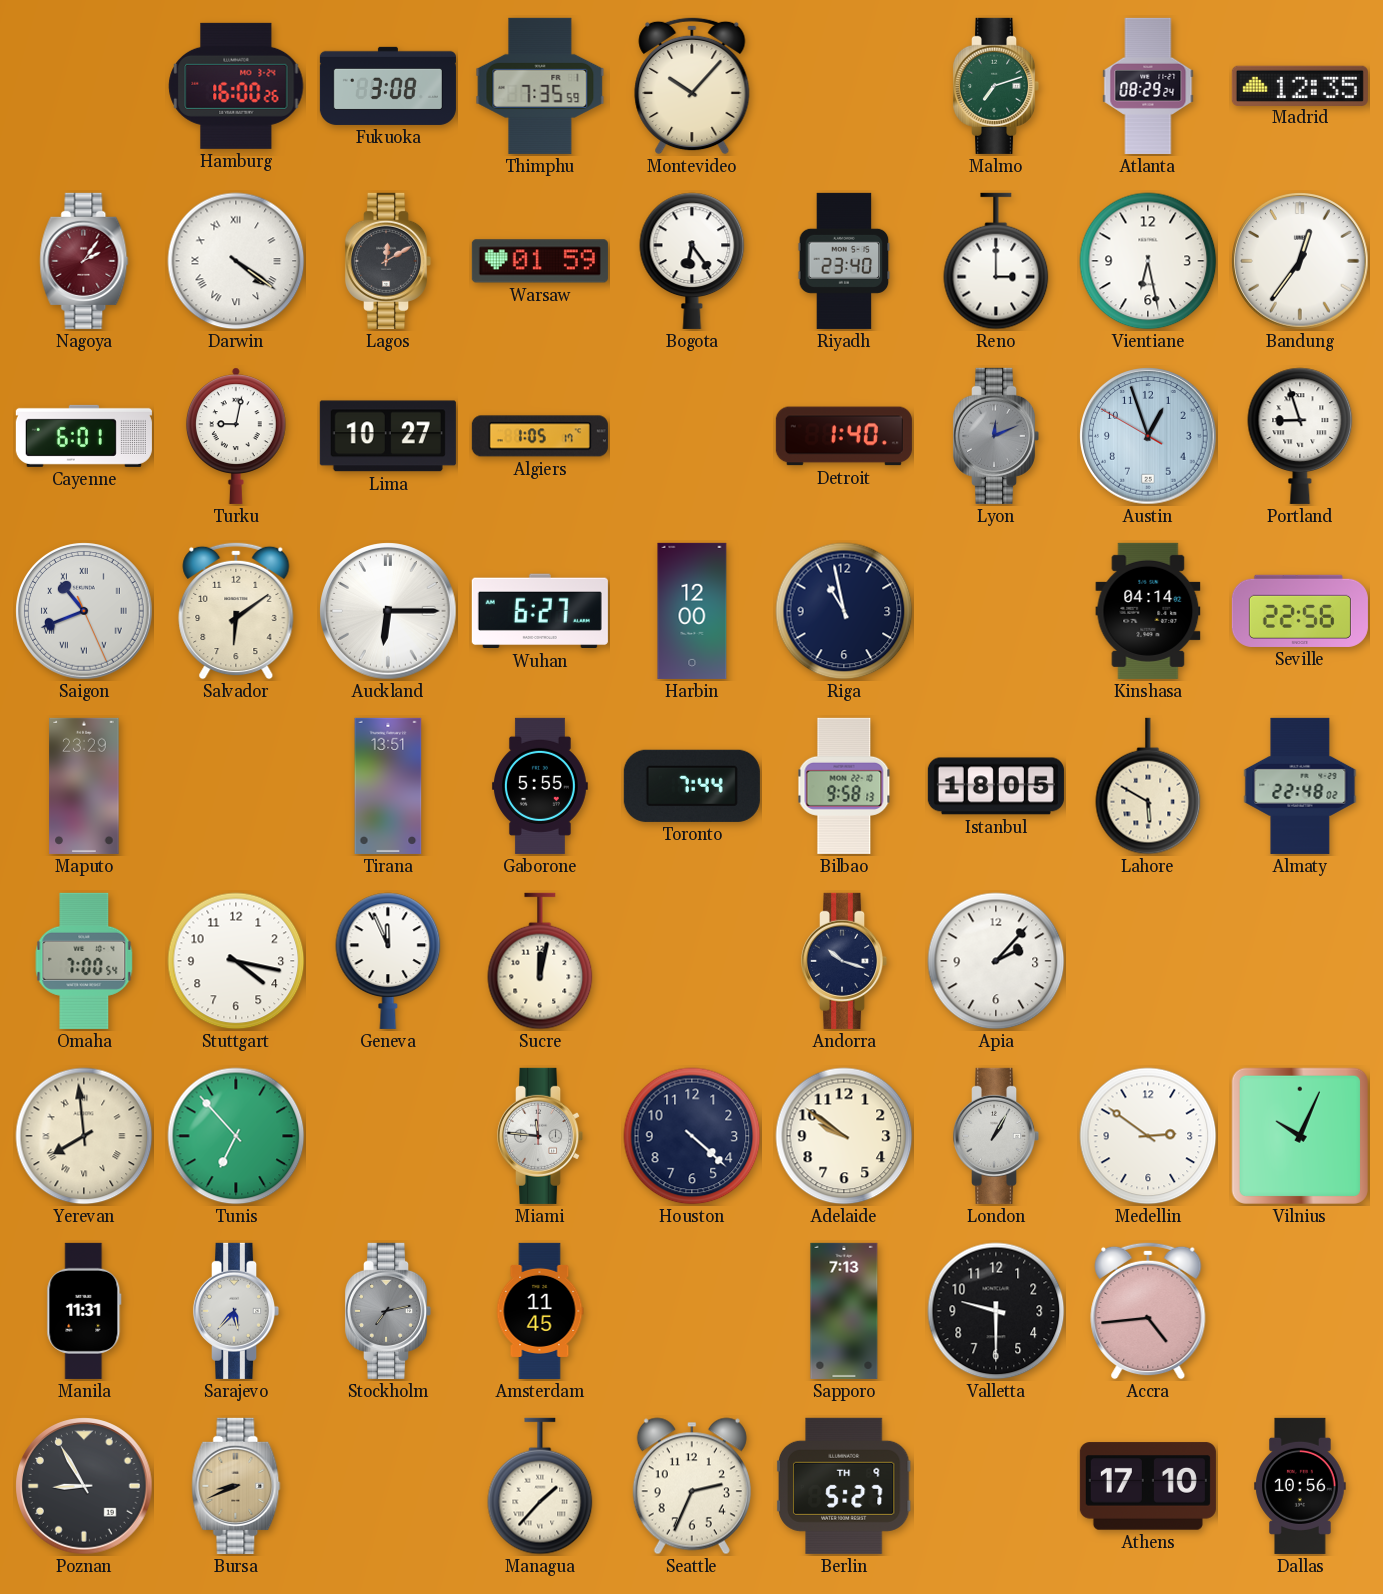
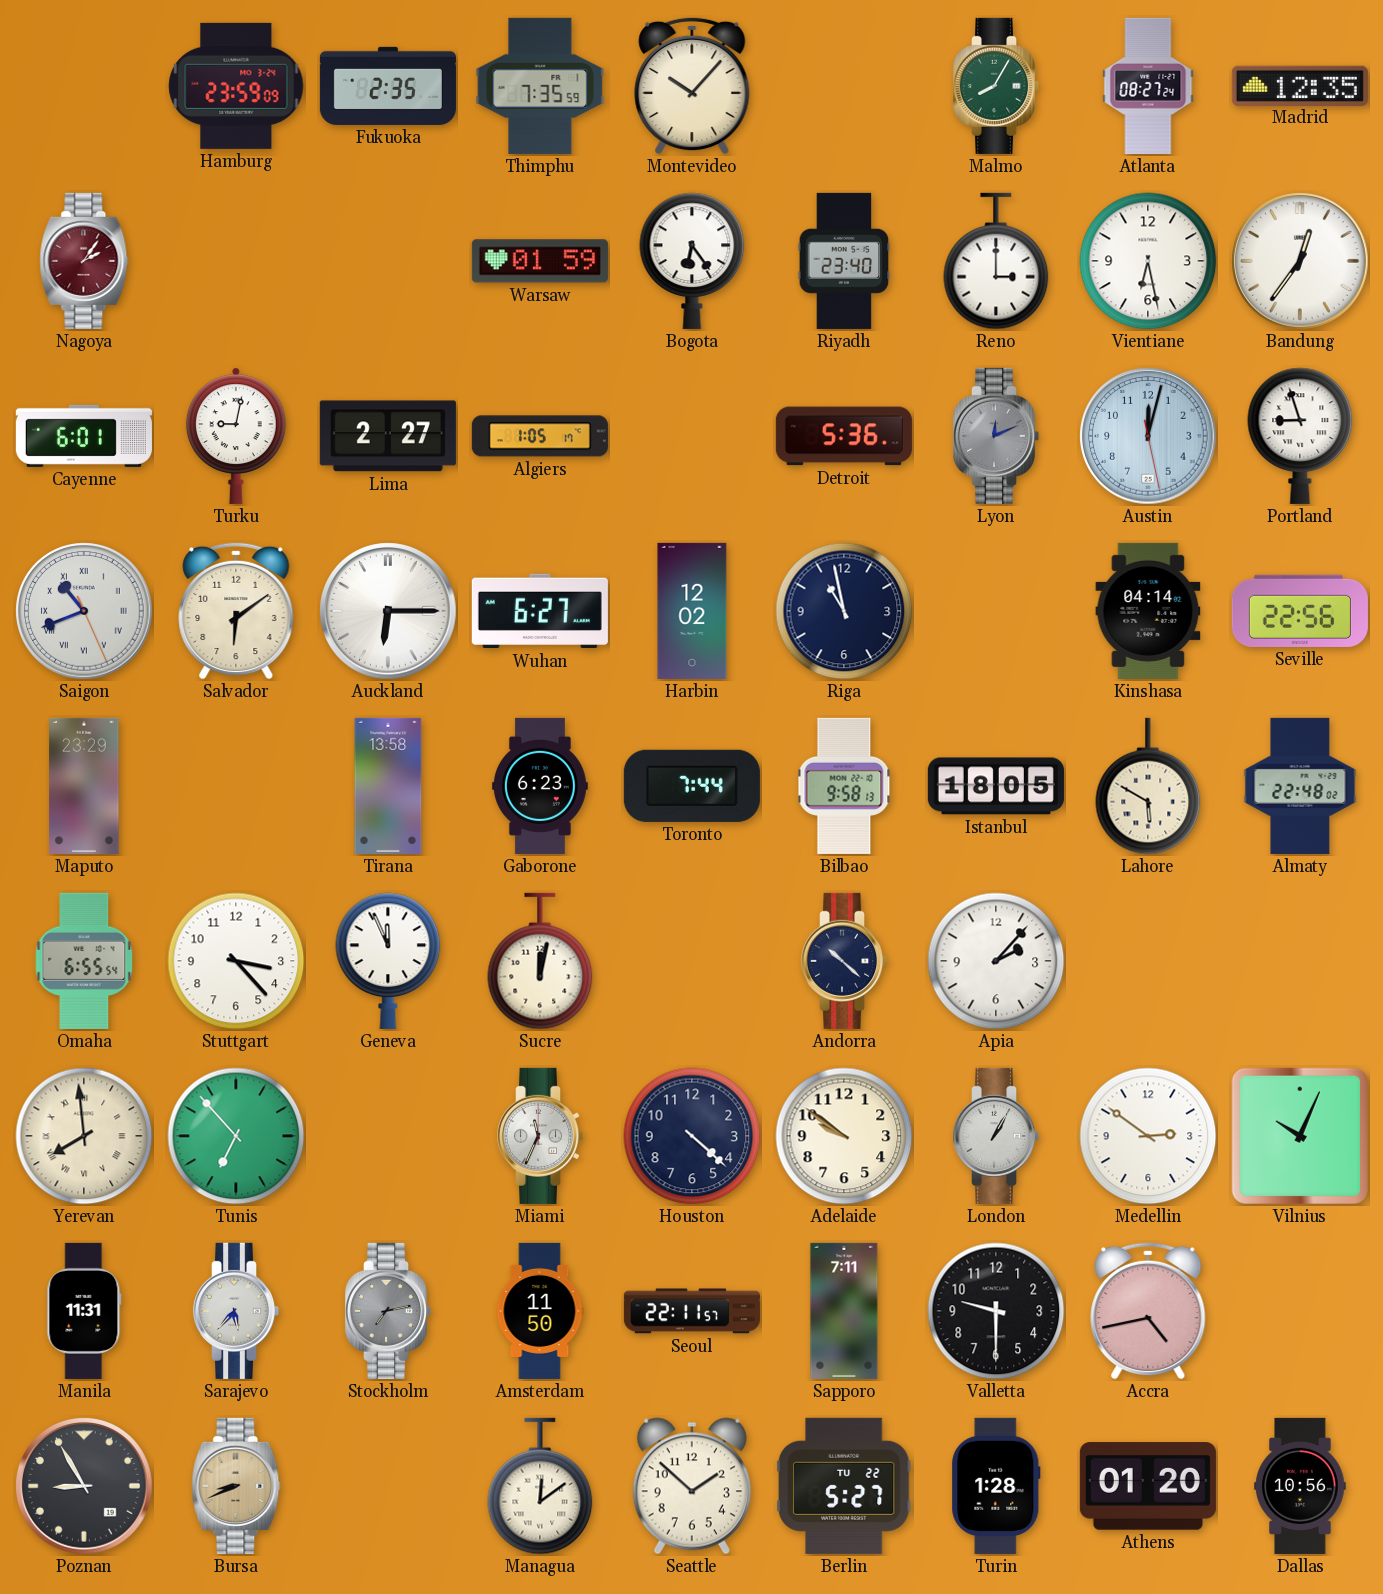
Hamburg: 16:00 -> 23:59
Fukuoka: 3:08 -> 2:35
Malmo: 7:12 -> 8:05
Atlanta: 08:29 -> 08:27
Darwin: 4:21 -> none
Lagos: 12:10 -> none
Lima: 10:27 -> 2:27
Detroit: 1:40 -> 5:36
Austin: 12:56 -> 12:02
Harbin: 12:00 -> 12:02
Tirana: 13:51 -> 13:58
Gaborone: 5:55 -> 6:23
Omaha: 7:00 -> 6:55
Stuttgart: 4:17 -> 3:23
Andorra: 10:18 -> 10:22
Miami: 11:46 -> 11:34
Amsterdam: 11:45 -> 11:50
Seoul: none -> 22:11
Sapporo: 7:13 -> 7:11
Accra: 4:44 -> 4:43
Managua: 1:37 -> 12:09
Seattle: 2:34 -> 1:52
Berlin date: TH 9 -> TU 22
Turin: none -> 1:28
Athens: 17:10 -> 01:20
